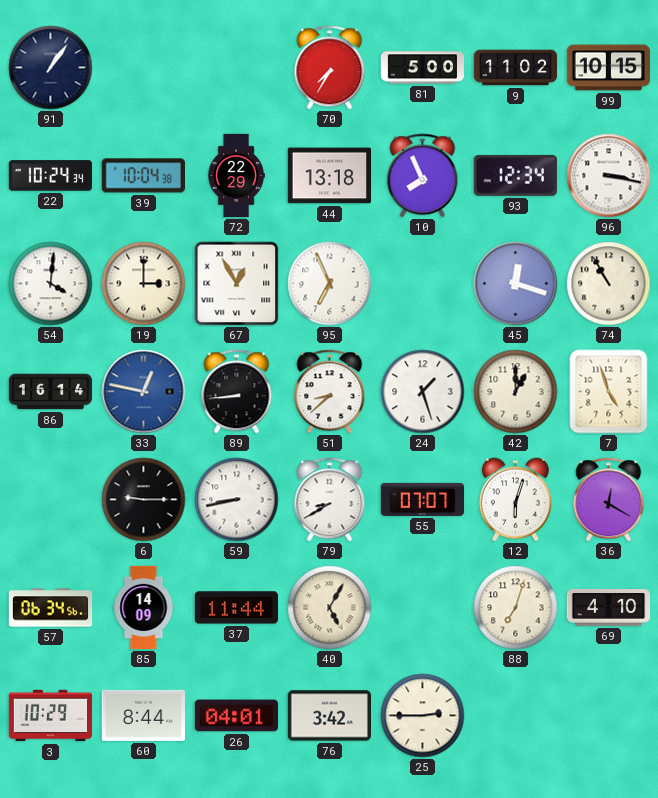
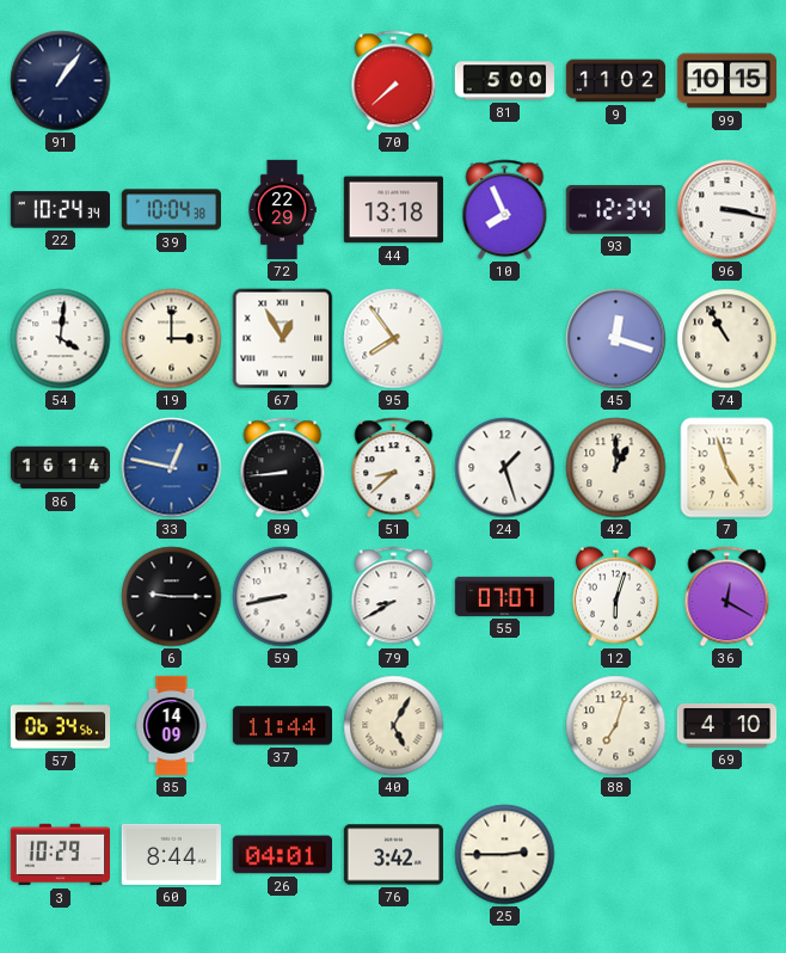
70: 7:35 -> 7:38
95: 6:56 -> 7:54
